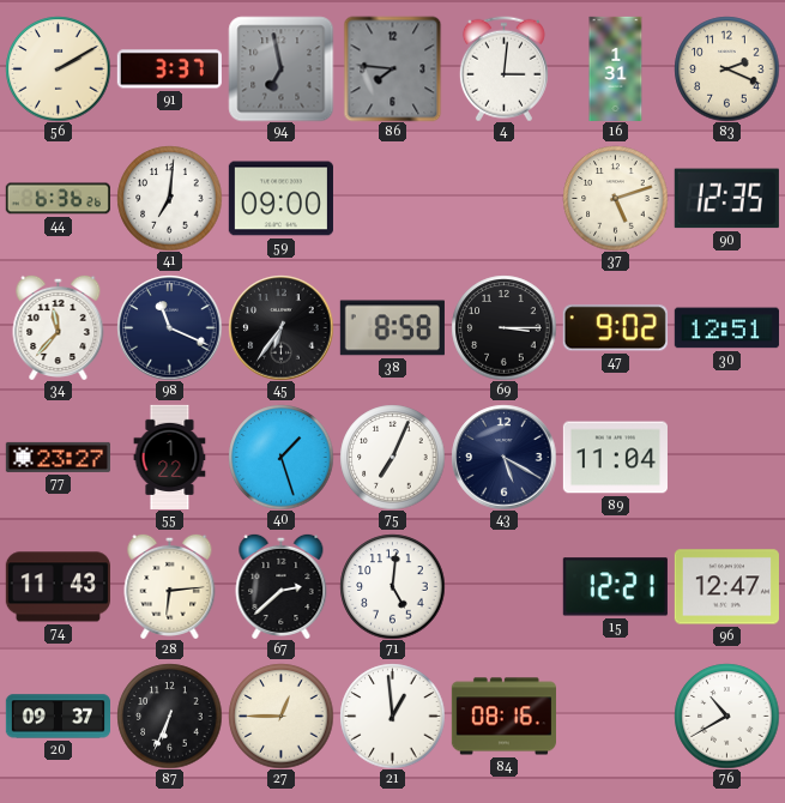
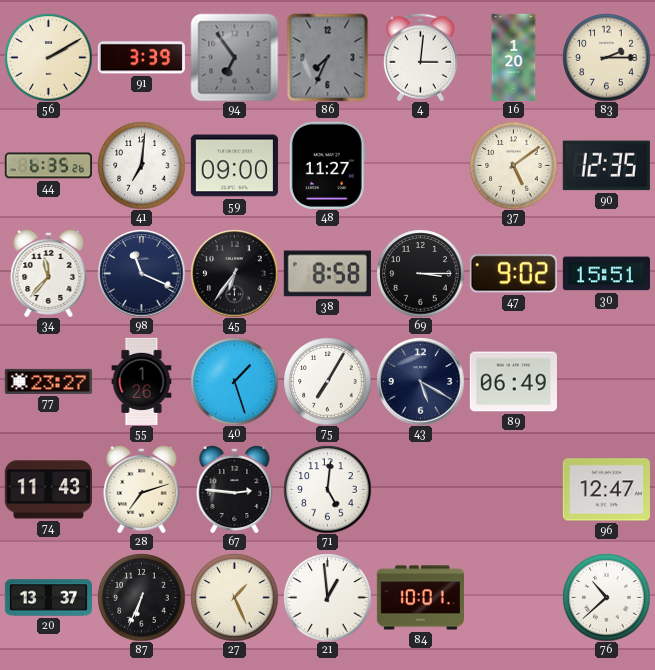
91: 3:37 -> 3:39
94: 6:58 -> 6:54
86: 7:46 -> 7:34
16: 1:31 -> 1:20
83: 2:19 -> 2:15
44: 6:36 -> 6:35
48: none -> 11:27
37: 5:12 -> 5:09
30: 12:51 -> 15:51
55: 1:22 -> 1:26
75: 7:04 -> 7:05
89: 11:04 -> 06:49
28: 6:14 -> 7:12
67: 2:38 -> 2:46
15: 12:21 -> none
20: 09:37 -> 13:37
27: 12:45 -> 1:26
84: 08:16 -> 10:01
76: 10:40 -> 10:38
